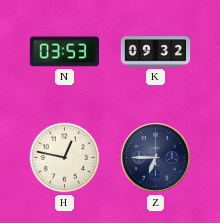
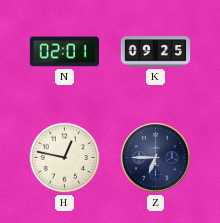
N: 03:53 -> 02:01
K: 09:32 -> 09:25
